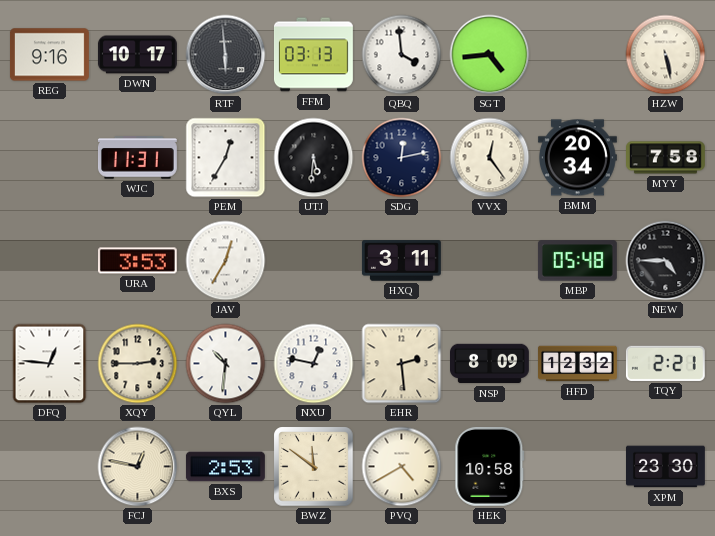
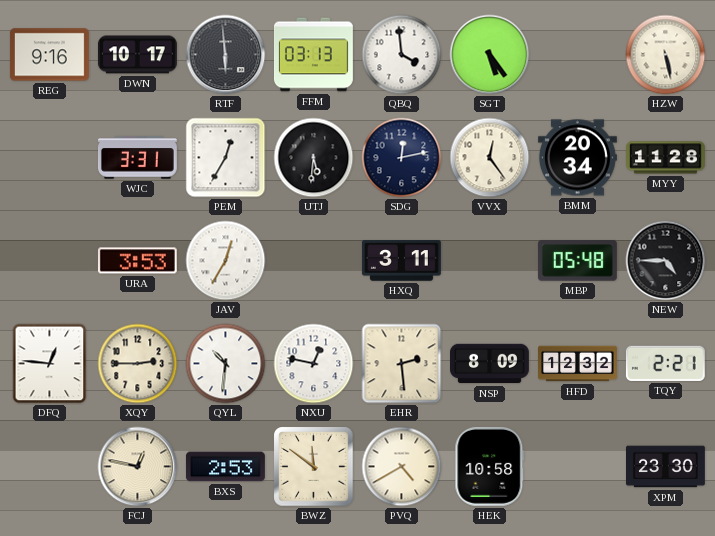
SGT: 4:44 -> 5:24
WJC: 11:31 -> 3:31
MYY: 7:58 -> 11:28
